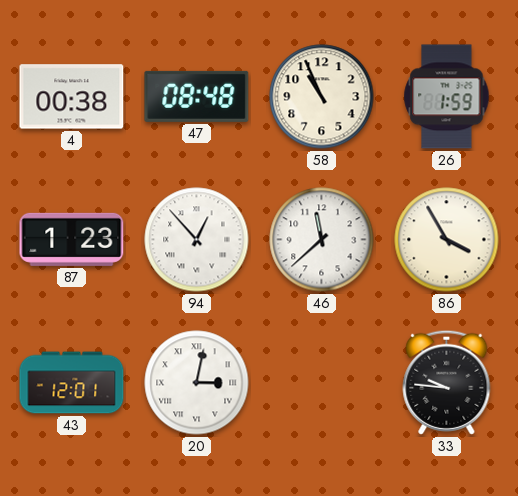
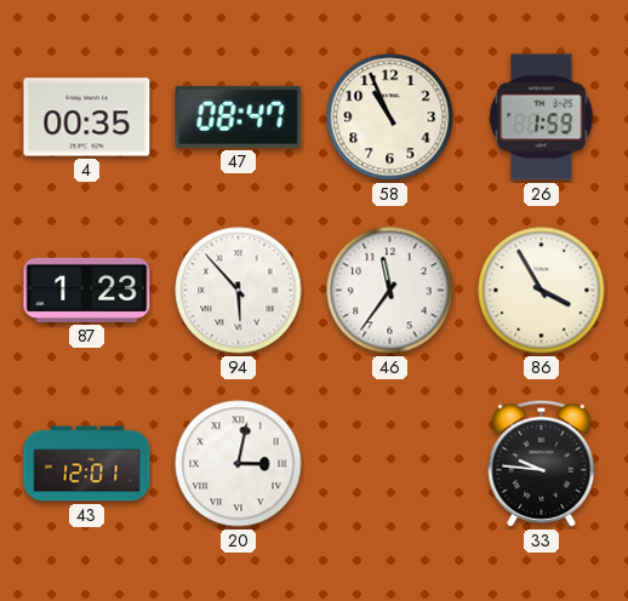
4: 00:38 -> 00:35
47: 08:48 -> 08:47
94: 12:53 -> 5:53
46: 11:38 -> 11:36
